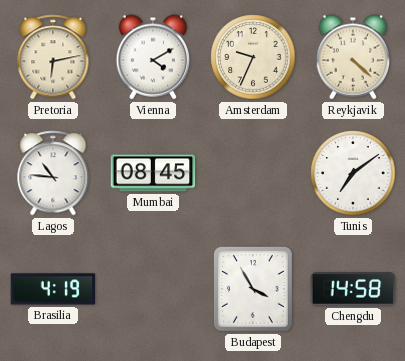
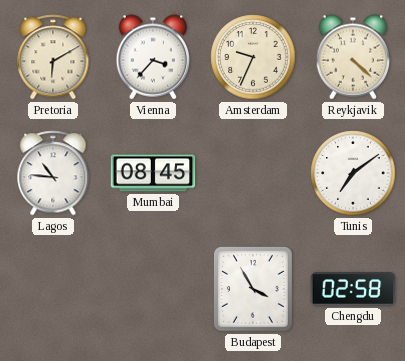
Pretoria: 6:13 -> 6:10
Vienna: 4:10 -> 3:37
Brasilia: 4:19 -> none
Chengdu: 14:58 -> 02:58
